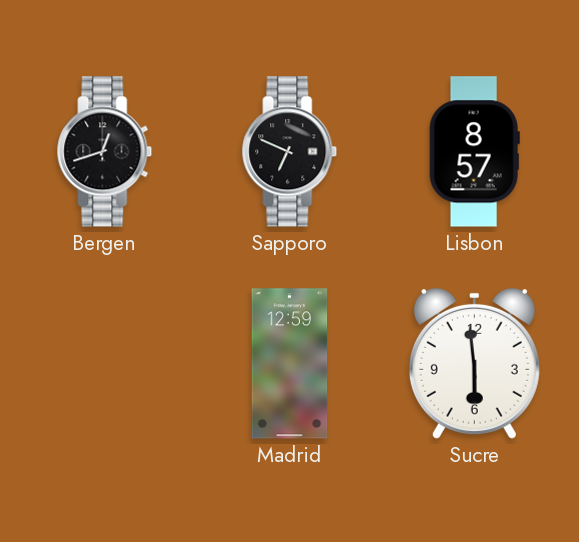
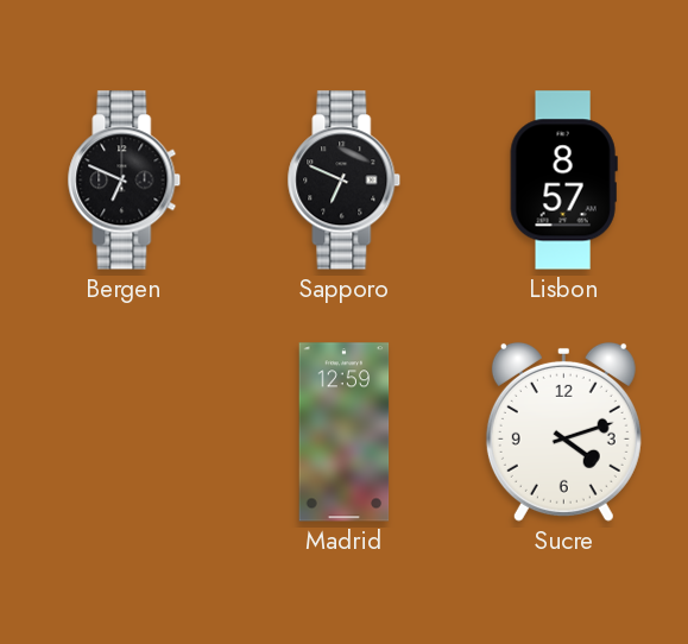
Bergen: 12:42 -> 6:49
Sucre: 5:59 -> 4:12
